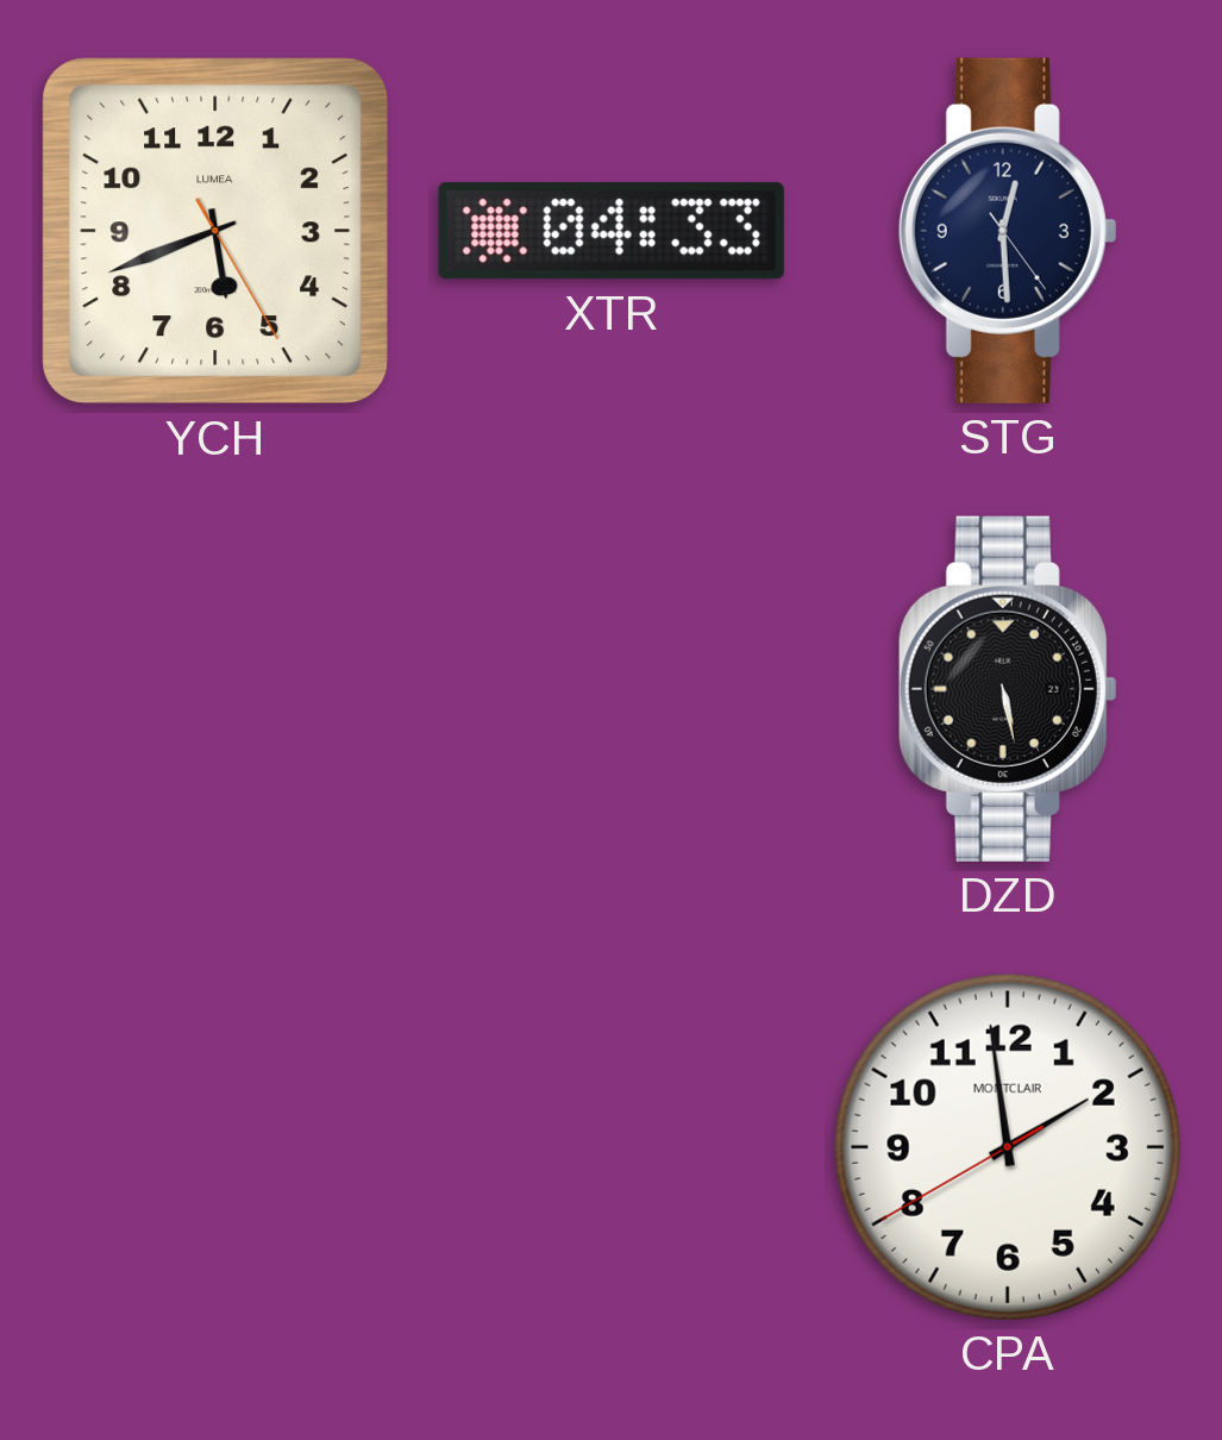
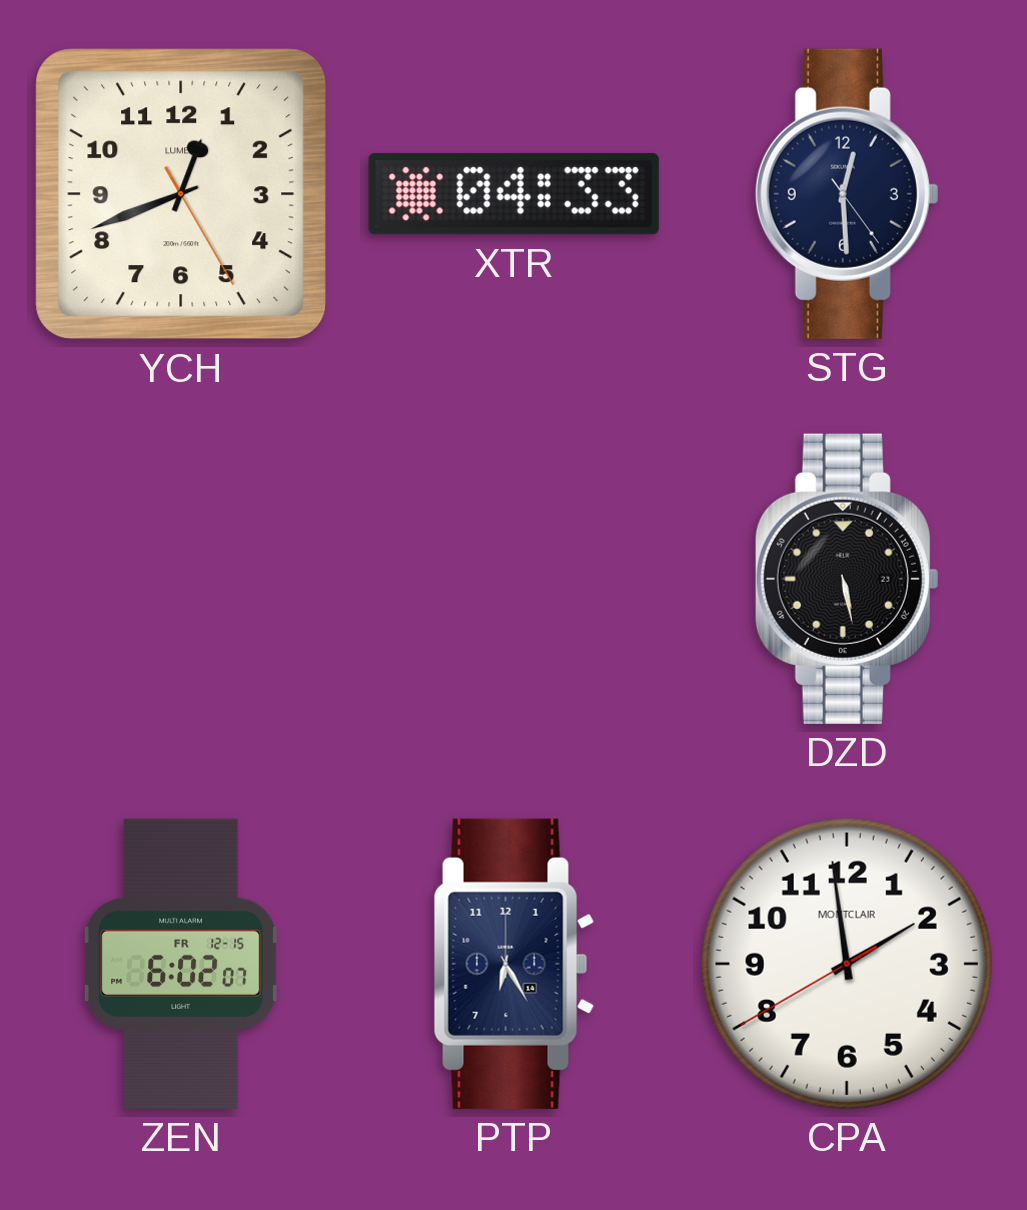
YCH: 5:41 -> 12:41
ZEN: none -> 6:02
PTP: none -> 6:25
